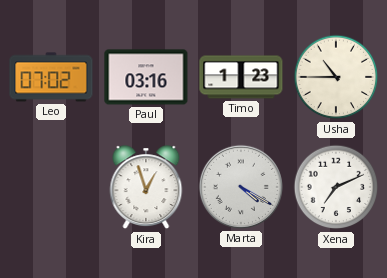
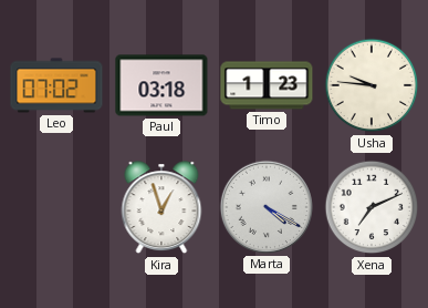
Paul: 03:16 -> 03:18
Usha: 10:45 -> 9:46
